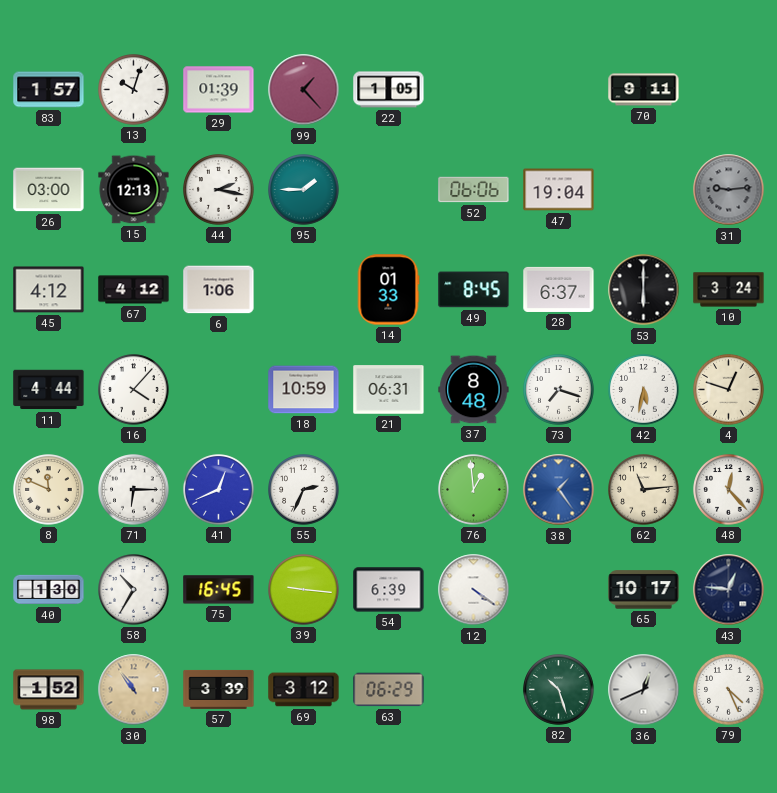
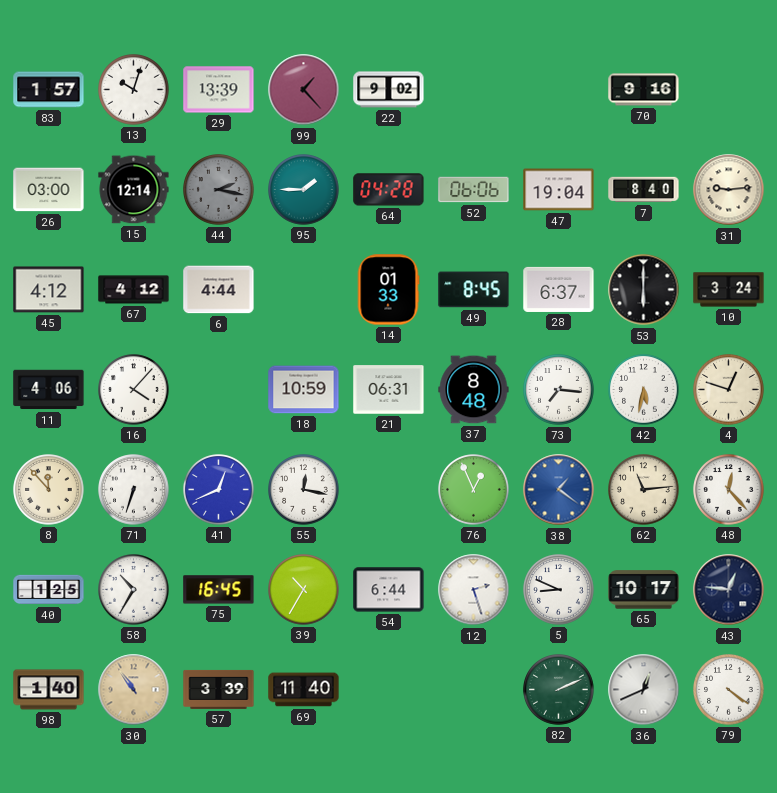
29: 01:39 -> 13:39
22: 1:05 -> 9:02
70: 9:11 -> 9:16
15: 12:13 -> 12:14
44 dial: white -> grey
64: none -> 04:28
7: none -> 8:40
31 dial: grey -> cream
6: 1:06 -> 4:44
11: 4:44 -> 4:06
73: 7:18 -> 7:16
8: 11:49 -> 11:53
71: 6:15 -> 6:33
55: 2:34 -> 12:17
76: 12:59 -> 12:56
38: 1:24 -> 1:21
40: 1:30 -> 1:25
39: 9:16 -> 10:35
54: 6:39 -> 6:44
12: 4:21 -> 2:27
5: none -> 8:49
98: 1:52 -> 1:40
69: 3:12 -> 11:40
63: 06:29 -> none
82: 10:27 -> 2:11
79: 4:26 -> 4:21
